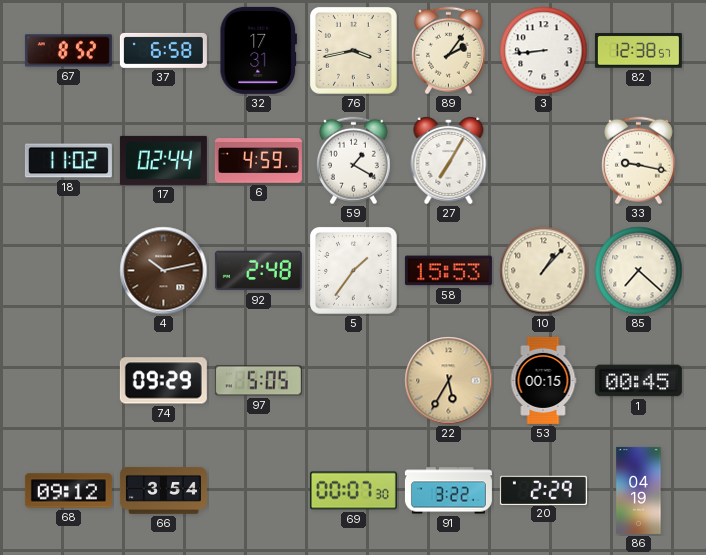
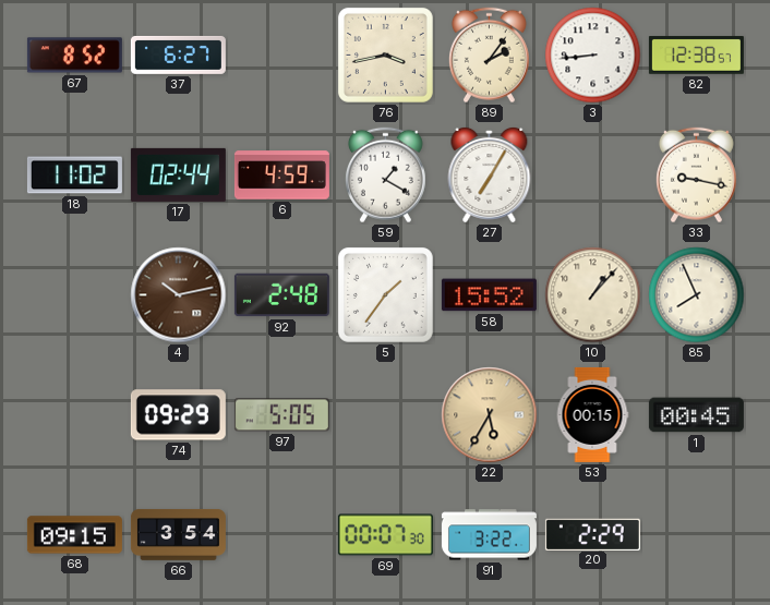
37: 6:58 -> 6:27
32: 17:31 -> none
58: 15:53 -> 15:52
85: 7:22 -> 7:56
68: 09:12 -> 09:15
86: 04:19 -> none
